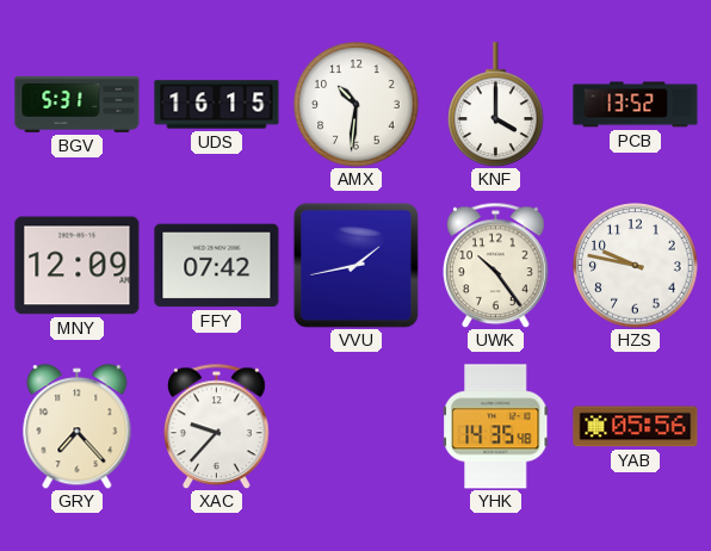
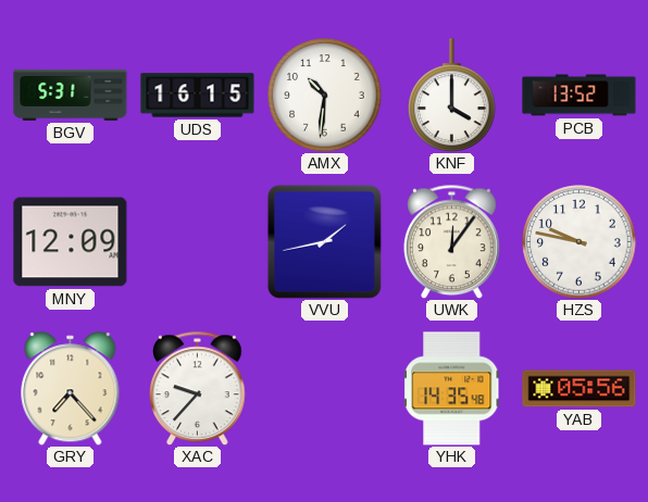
FFY: 07:42 -> none
UWK: 10:24 -> 12:06
